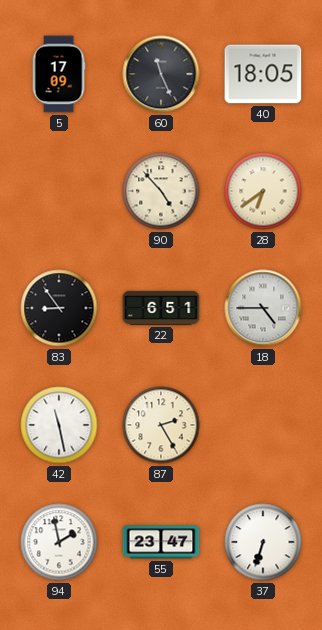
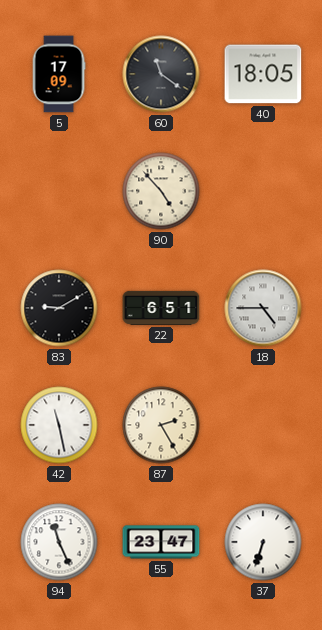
60: 11:26 -> 11:21
28: 6:39 -> none
83: 8:54 -> 9:10
94: 1:58 -> 11:26
